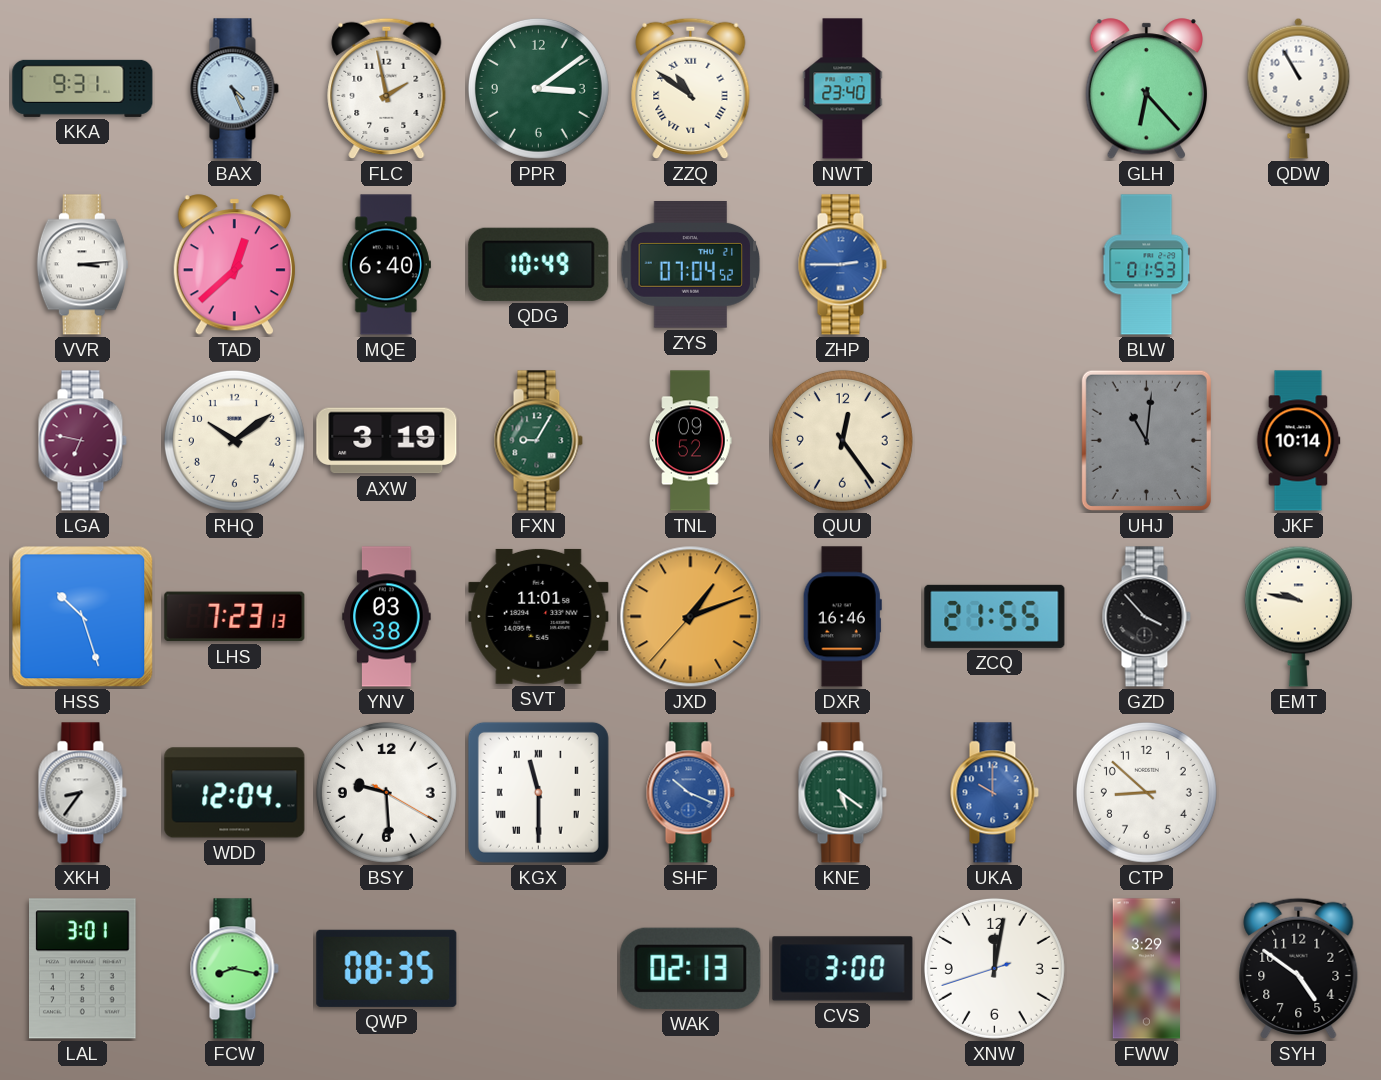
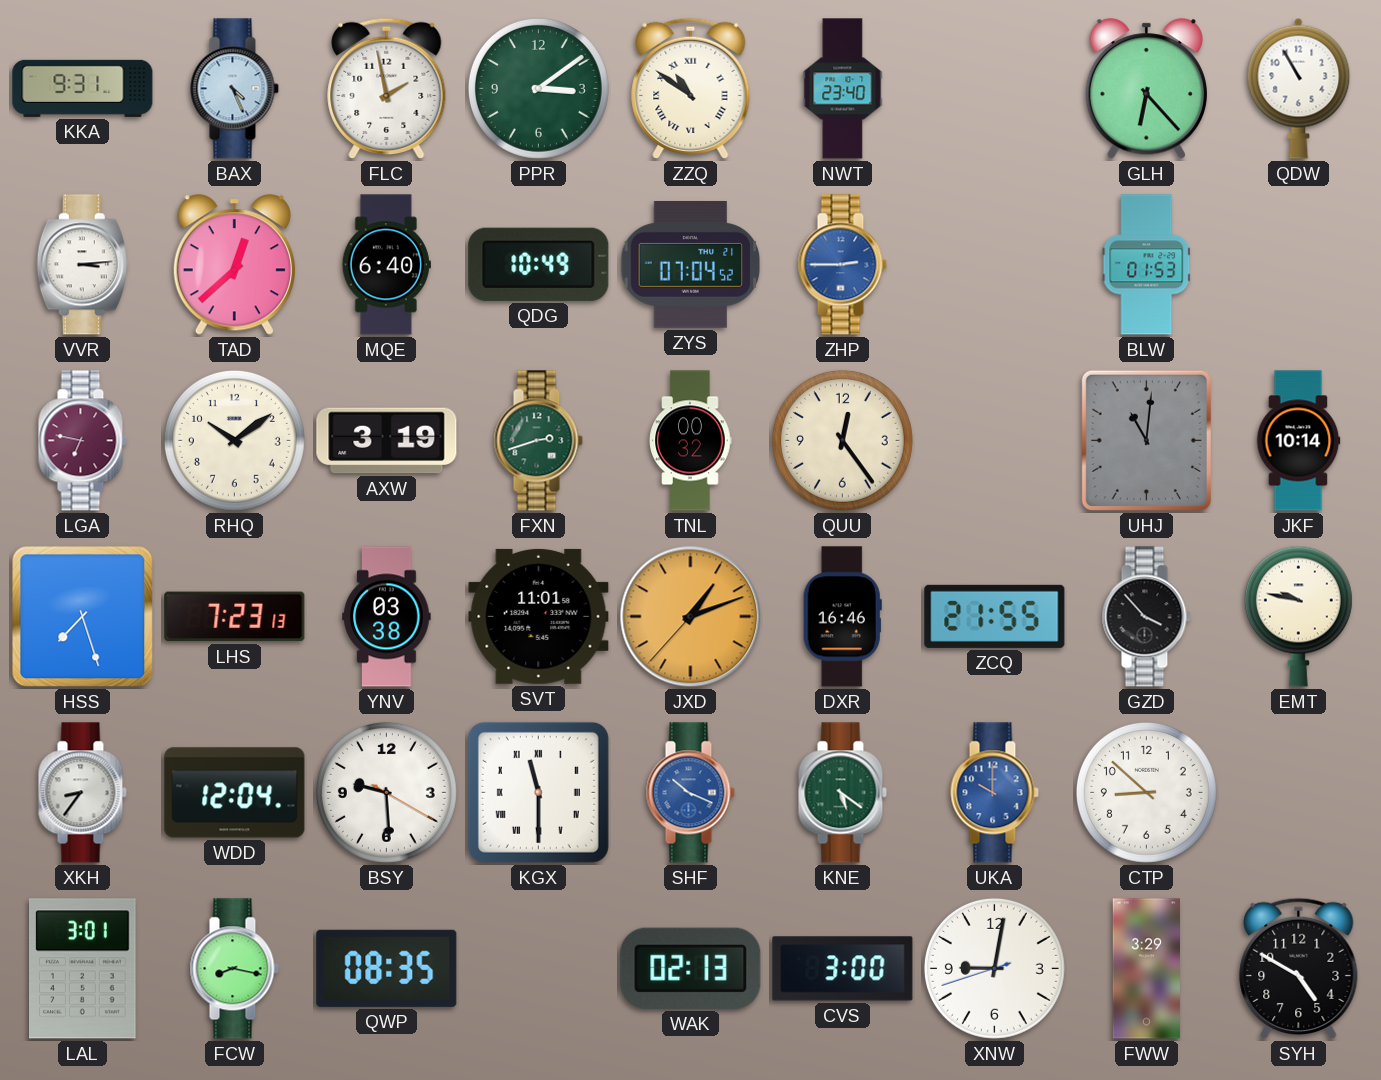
FXN: 9:05 -> 2:42
TNL: 09:52 -> 00:32
HSS: 10:27 -> 7:27
XNW: 12:01 -> 9:01
SYH: 4:51 -> 4:50
